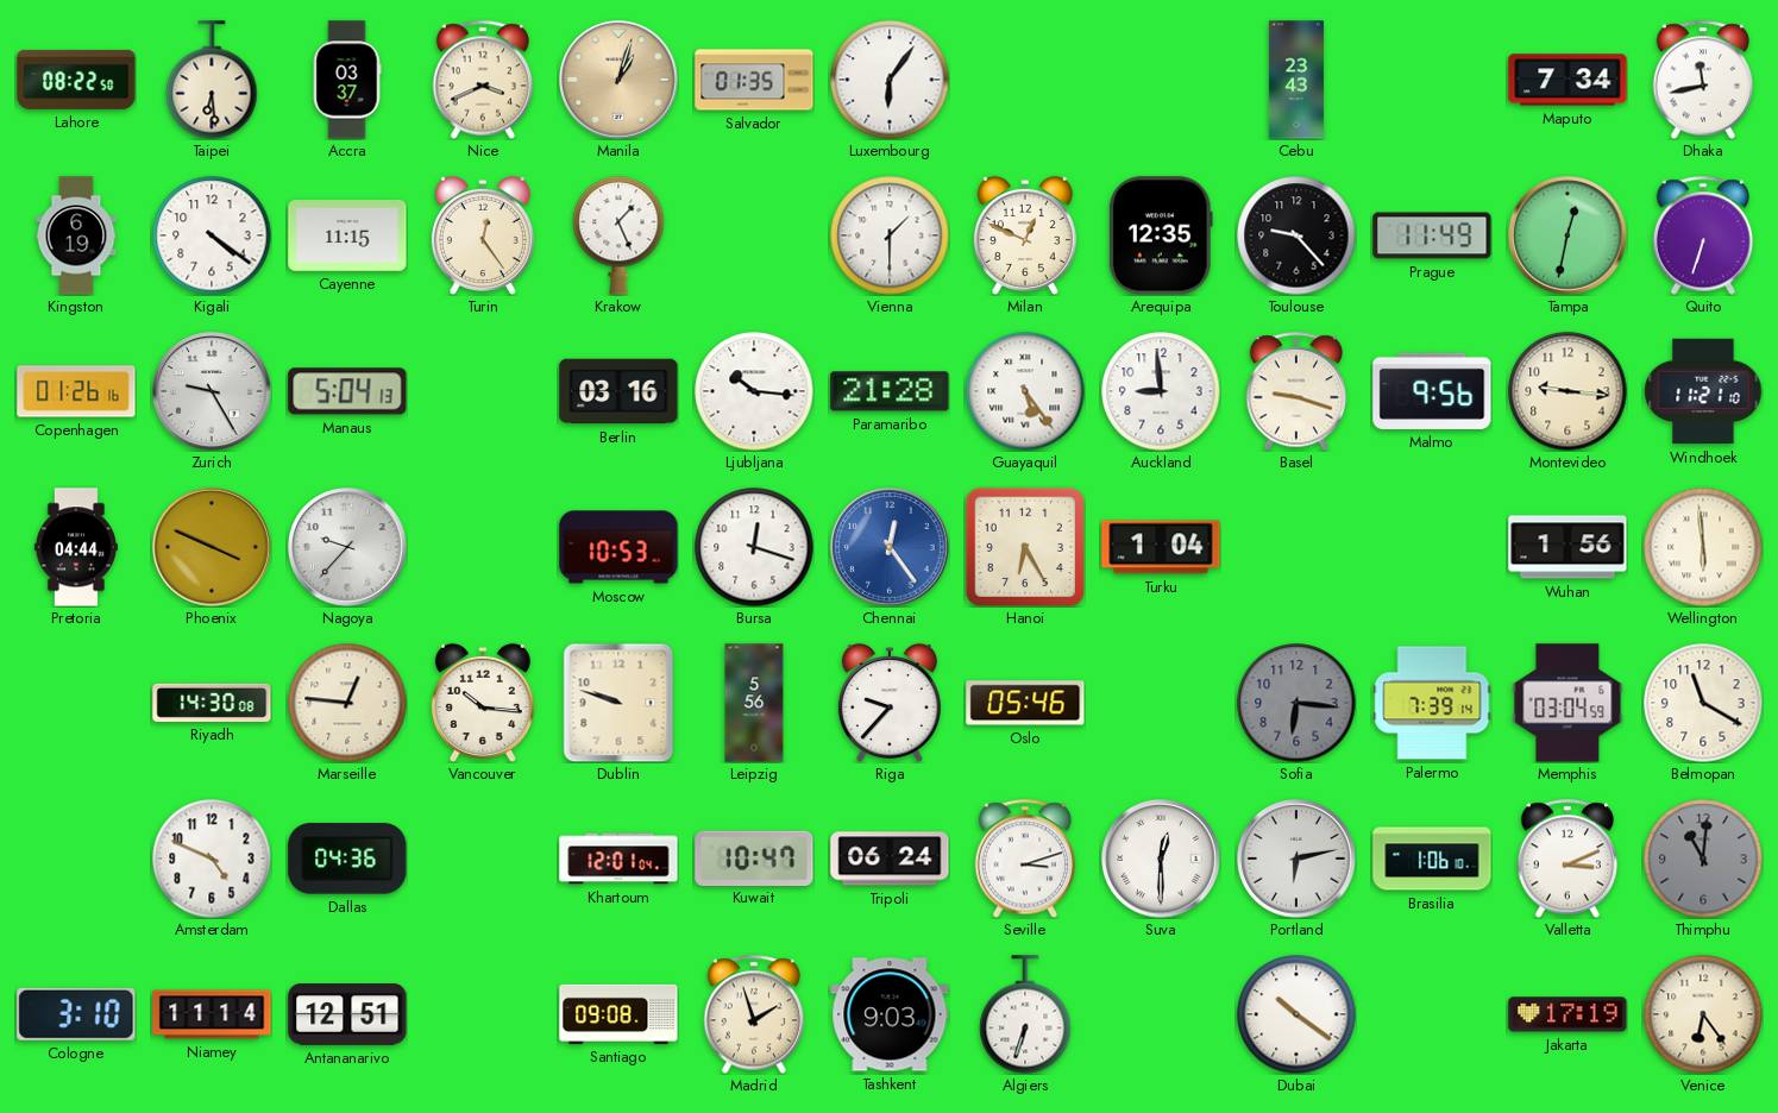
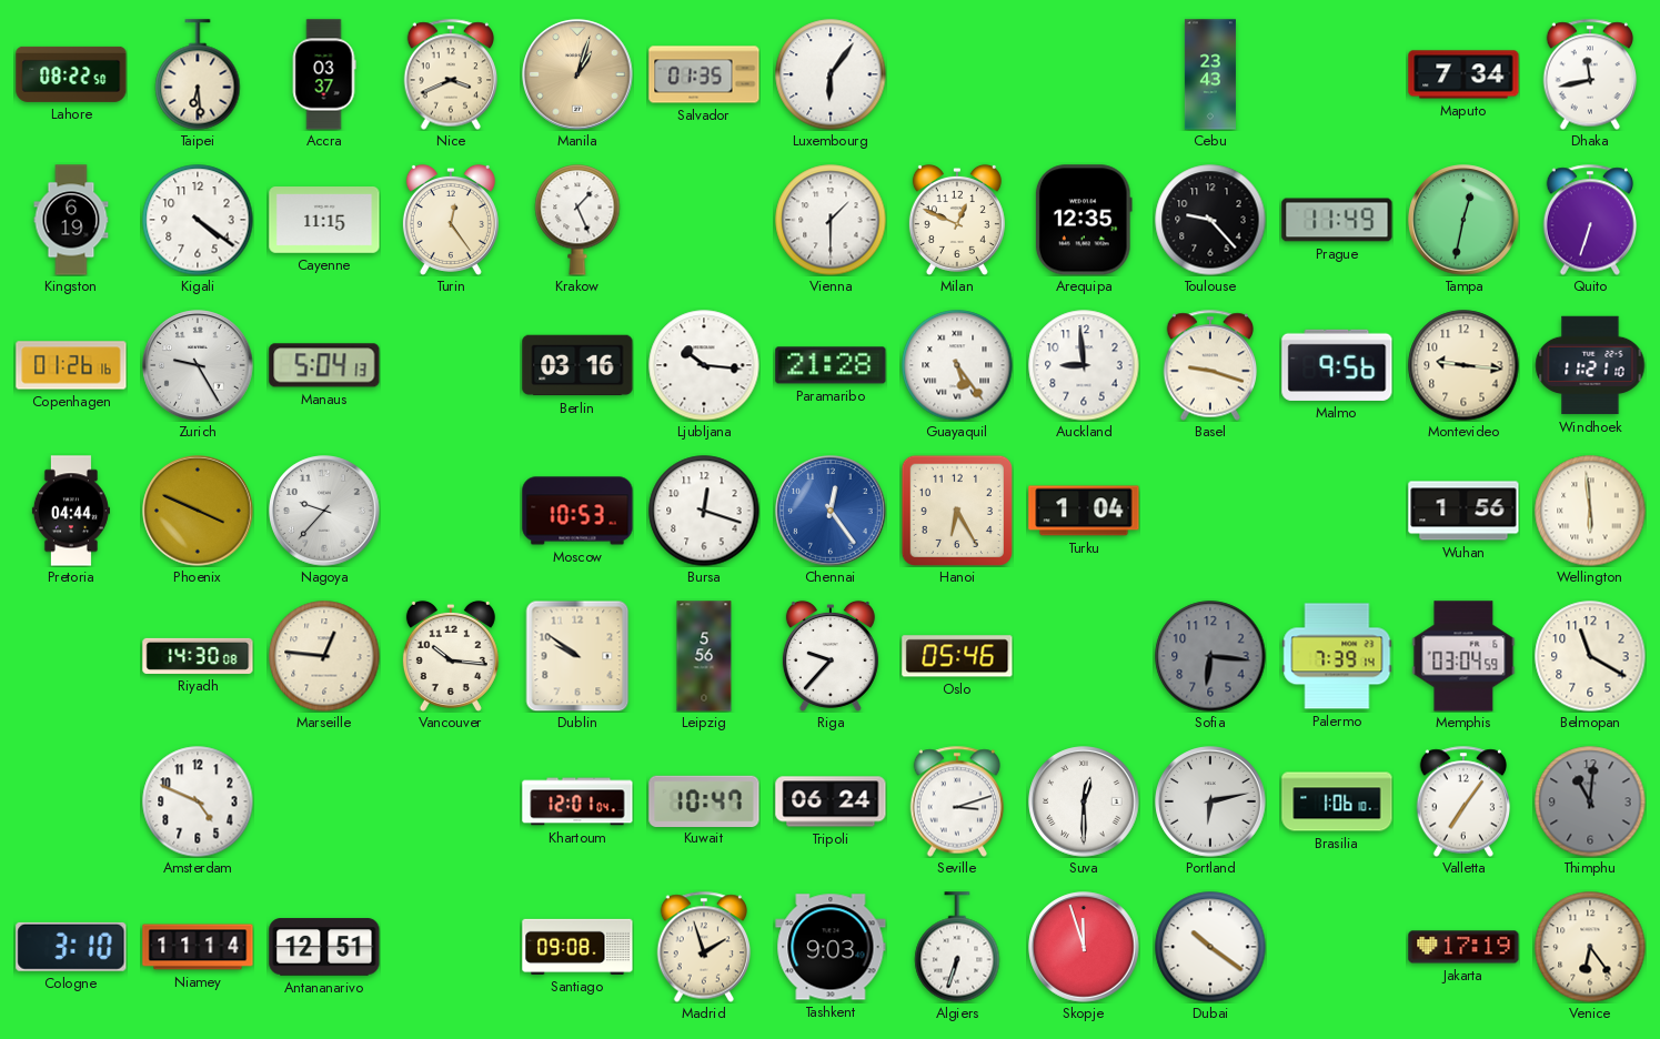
Dublin: 9:48 -> 9:51
Dallas: 04:36 -> none
Valletta: 3:11 -> 7:06
Skopje: none -> 11:57
